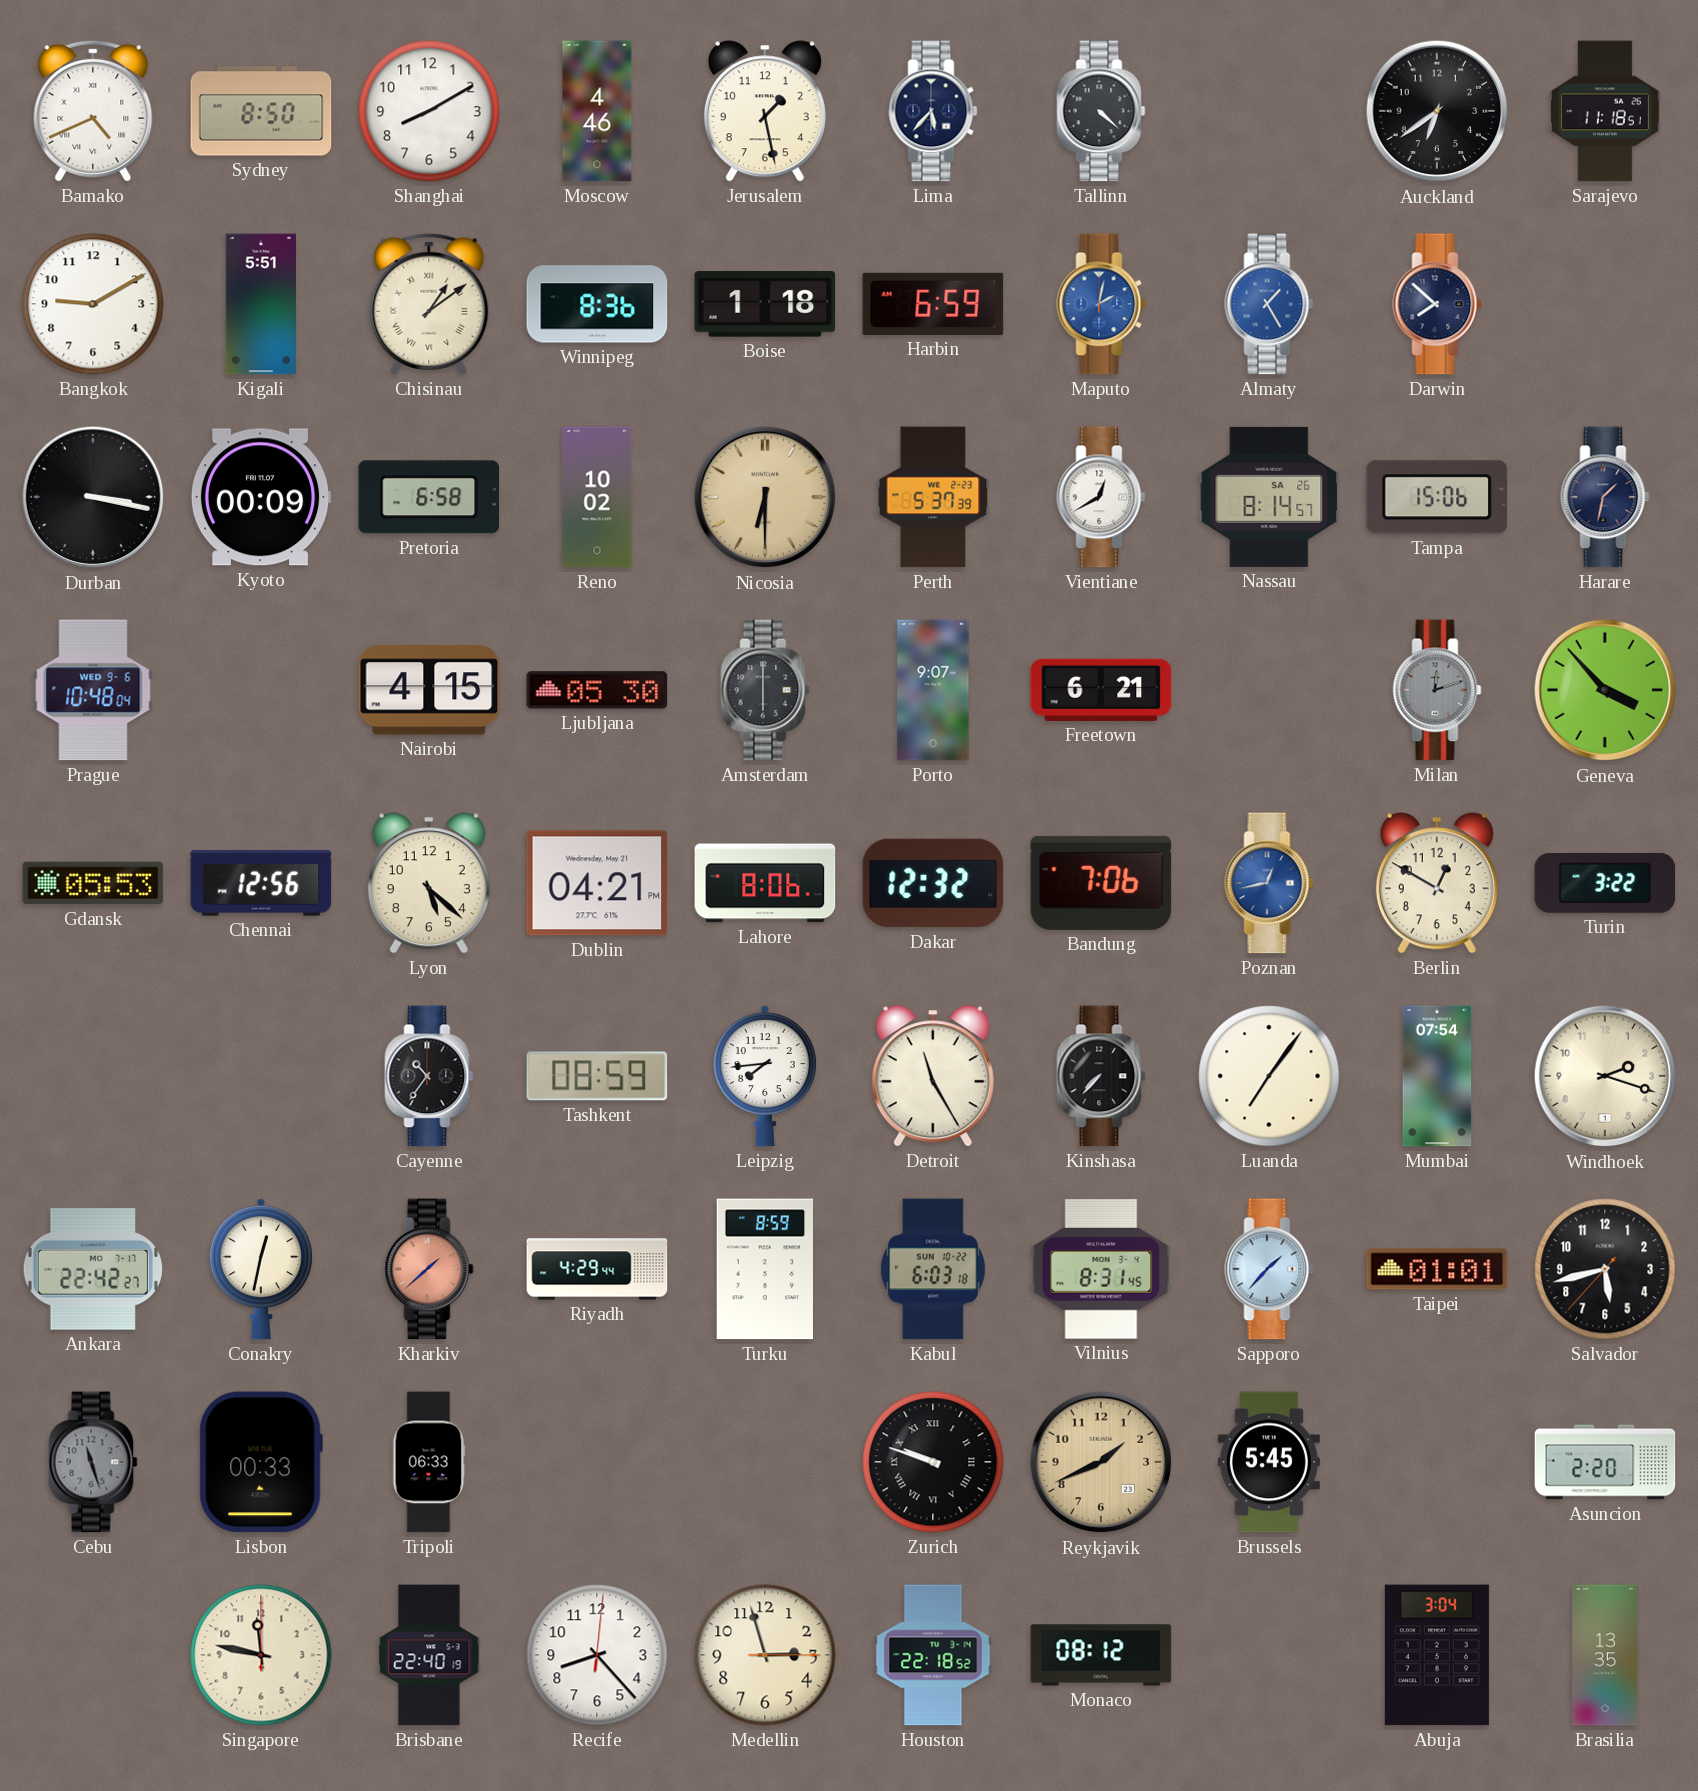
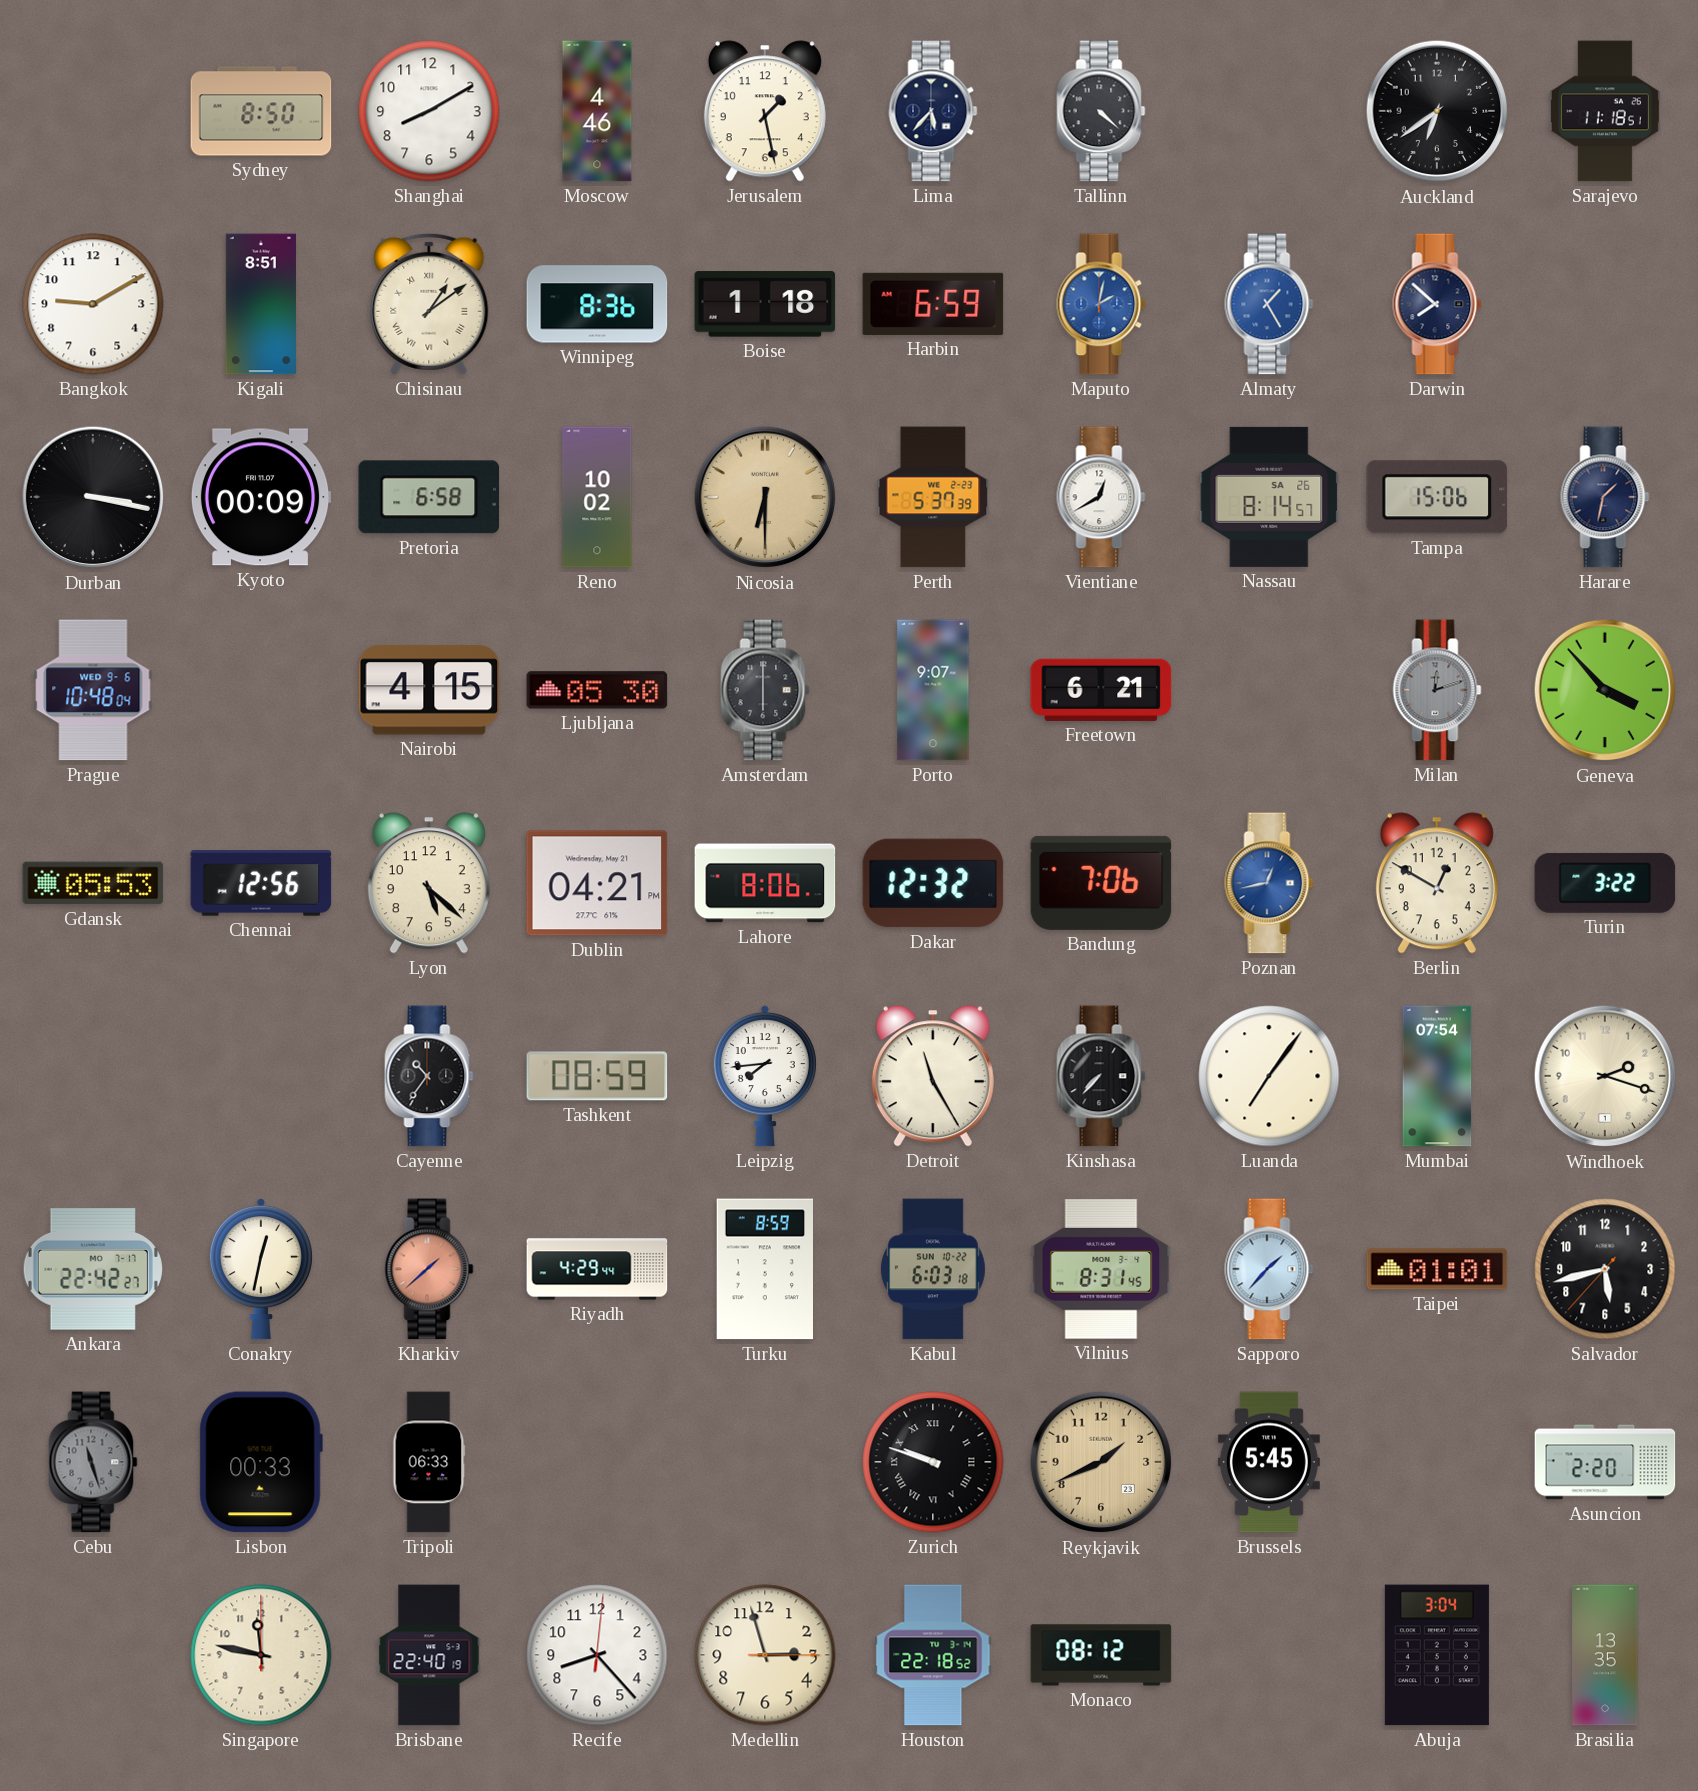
Bamako: 4:41 -> none
Kigali: 5:51 -> 8:51
